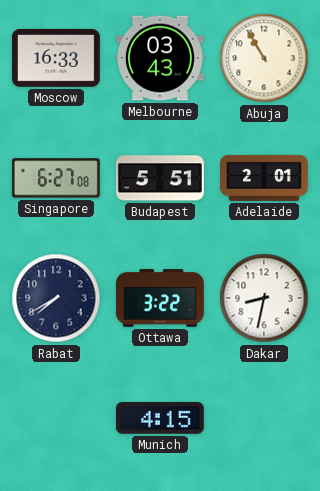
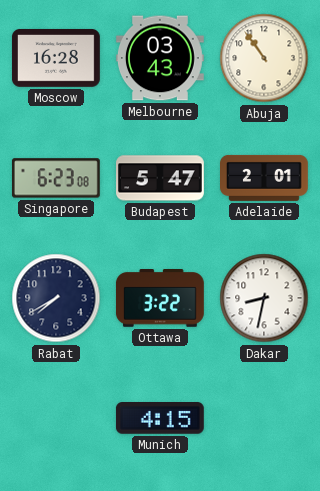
Moscow: 16:33 -> 16:28
Abuja: 10:55 -> 10:54
Singapore: 6:27 -> 6:23
Budapest: 5:51 -> 5:47
